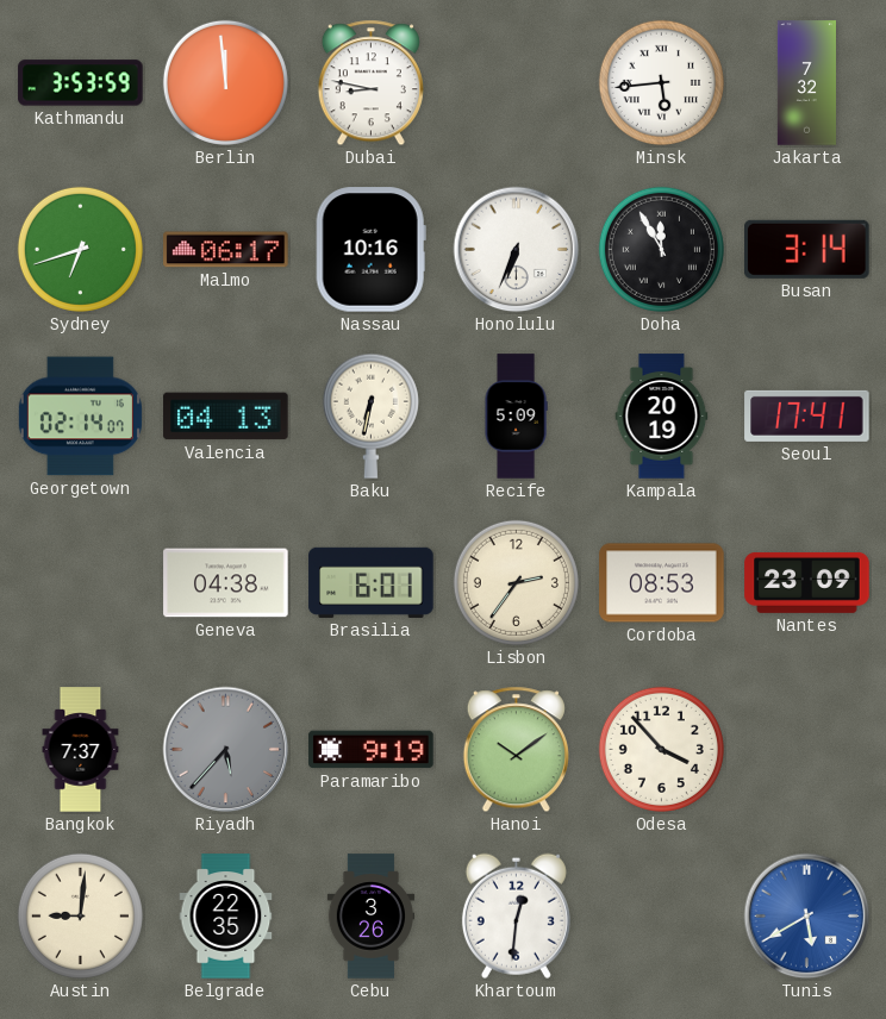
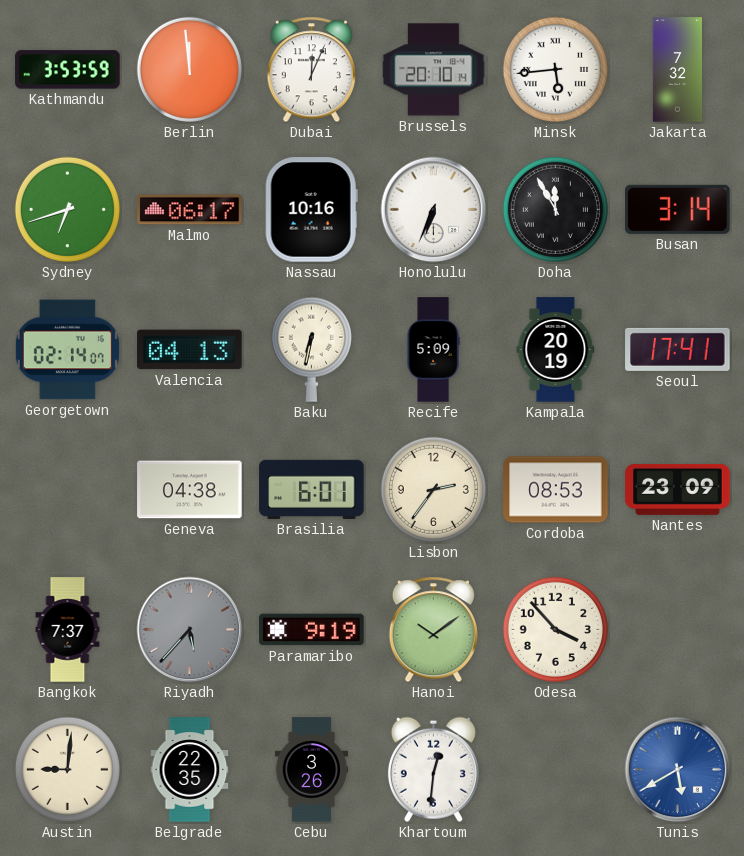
Dubai: 8:47 -> 12:04
Brussels: none -> 20:10
